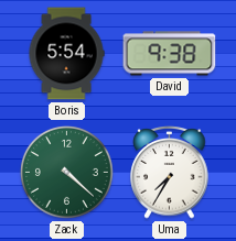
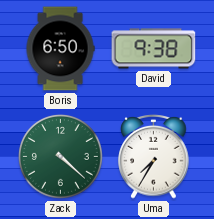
Boris: 5:54 -> 6:50
